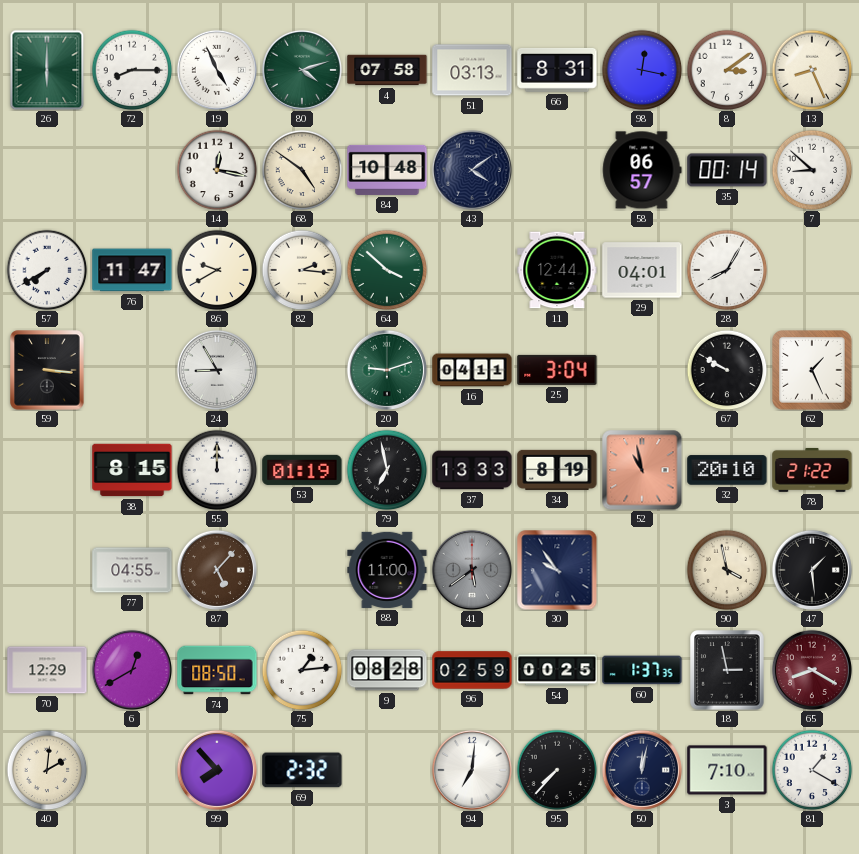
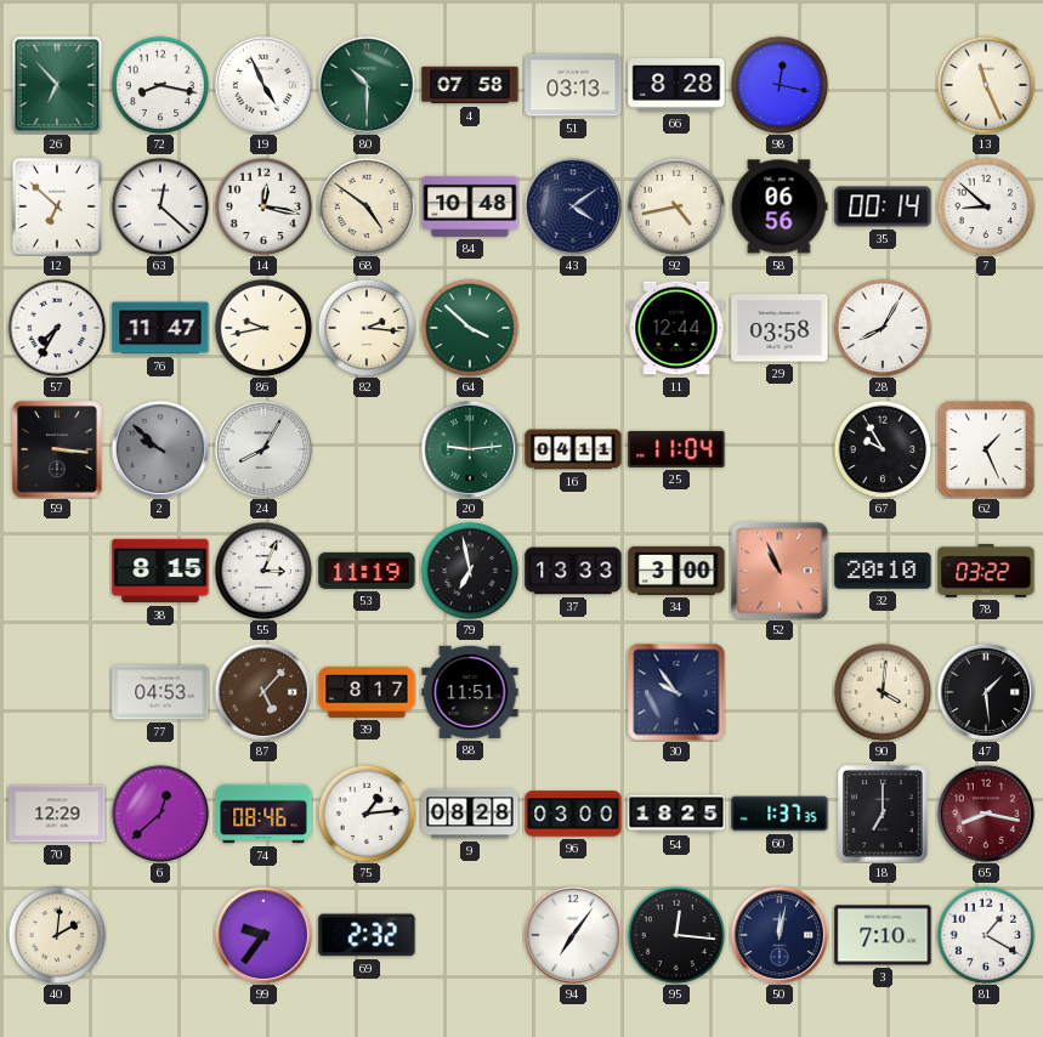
26: 6:00 -> 6:53
72: 8:15 -> 8:17
80: 4:12 -> 10:30
66: 8:31 -> 8:28
8: 3:09 -> none
13: 8:26 -> 11:26
12: none -> 6:52
63: none -> 12:22
92: none -> 4:43
58: 06:57 -> 06:56
57: 7:40 -> 7:35
86: 9:40 -> 9:43
29: 04:01 -> 03:58
2: none -> 9:52
24: 8:55 -> 8:05
20: 9:12 -> 9:14
25: 3:04 -> 11:04
67: 9:50 -> 9:55
55: 12:00 -> 3:04
53: 01:19 -> 11:19
34: 8:19 -> 3:00
52: 10:58 -> 10:56
78: 21:22 -> 03:22
77: 04:55 -> 04:53
39: none -> 8:17
88: 11:00 -> 11:51
41: 5:39 -> none
90: 3:58 -> 4:01
6: 12:40 -> 12:38
74: 08:50 -> 08:46
96: 02:59 -> 03:00
54: 00:25 -> 18:25
18: 2:58 -> 7:00
65: 8:20 -> 8:17
99: 7:53 -> 9:36
94: 7:01 -> 7:06
95: 7:37 -> 12:16
